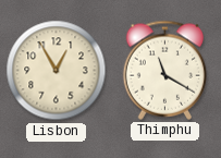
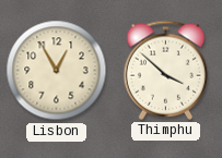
Thimphu: 11:20 -> 3:52
